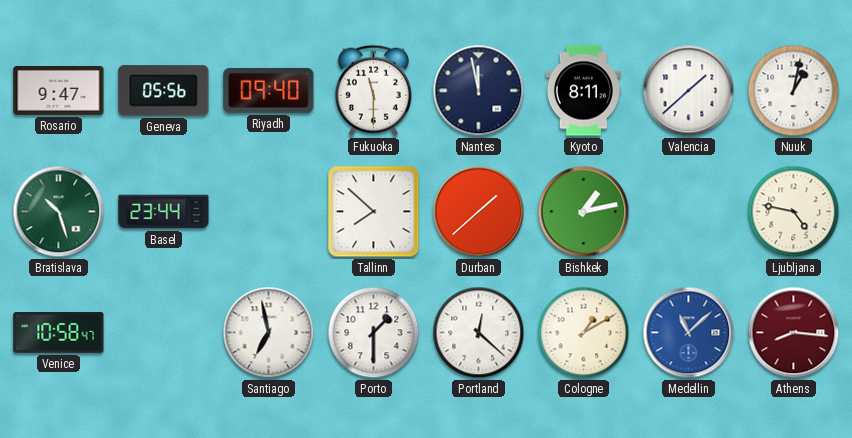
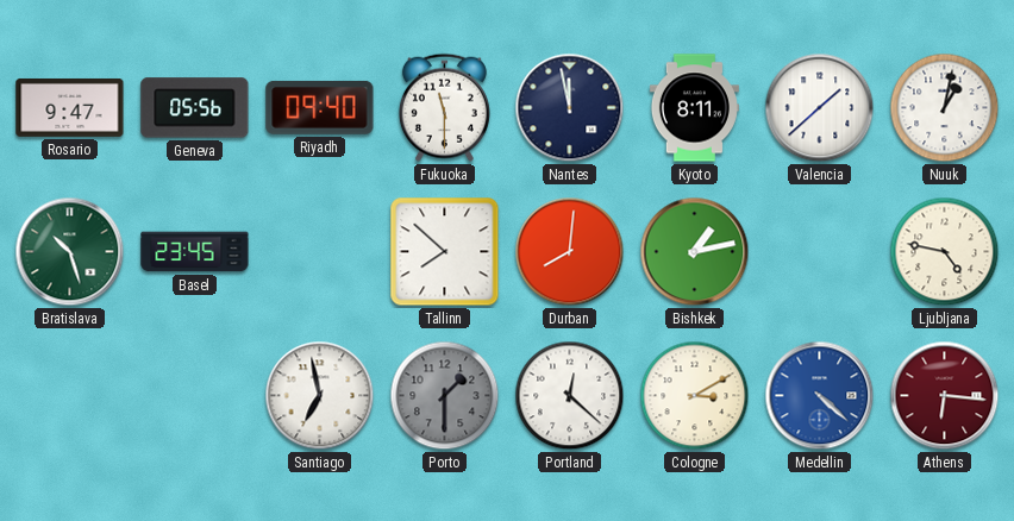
Basel: 23:44 -> 23:45
Durban: 1:38 -> 8:01
Venice: 10:58 -> none
Porto dial: white -> grey
Cologne: 1:10 -> 3:10
Medellin: 11:08 -> 4:22
Athens: 8:16 -> 6:16
